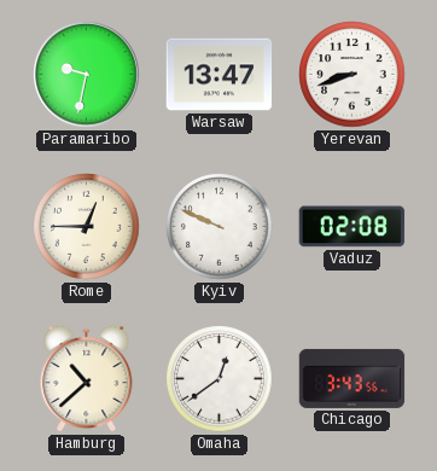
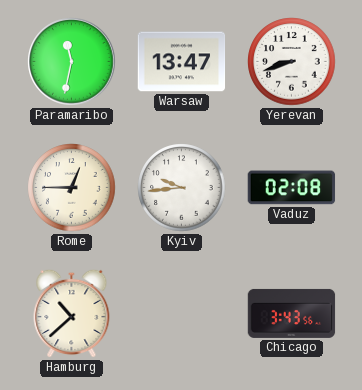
Paramaribo: 9:32 -> 11:32
Kyiv: 9:49 -> 9:44
Omaha: 12:39 -> none
